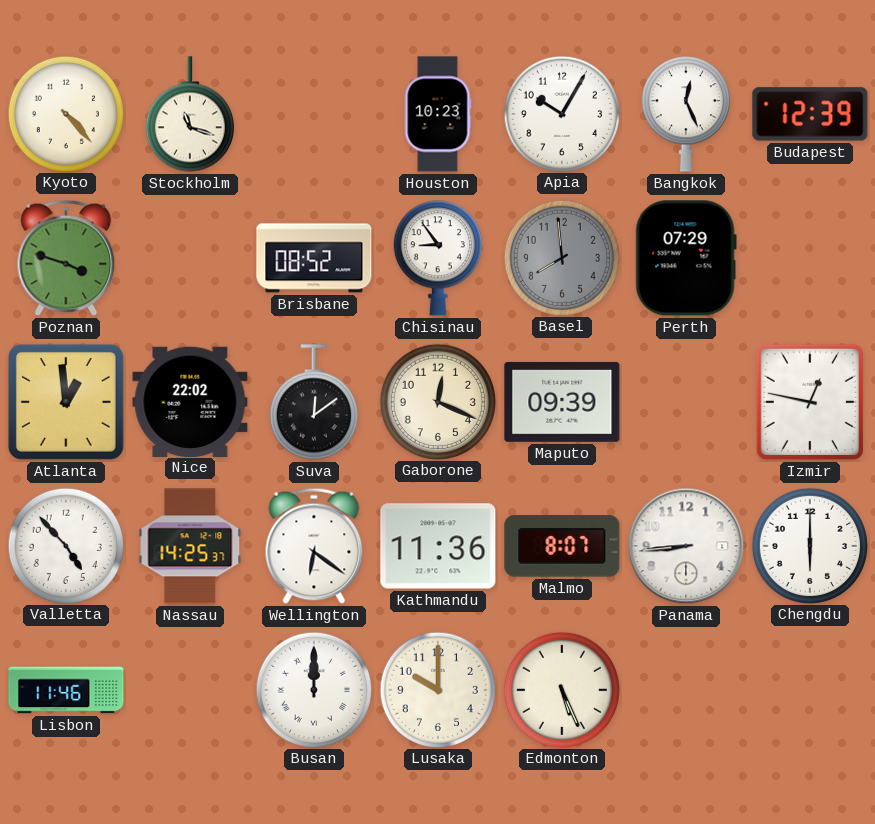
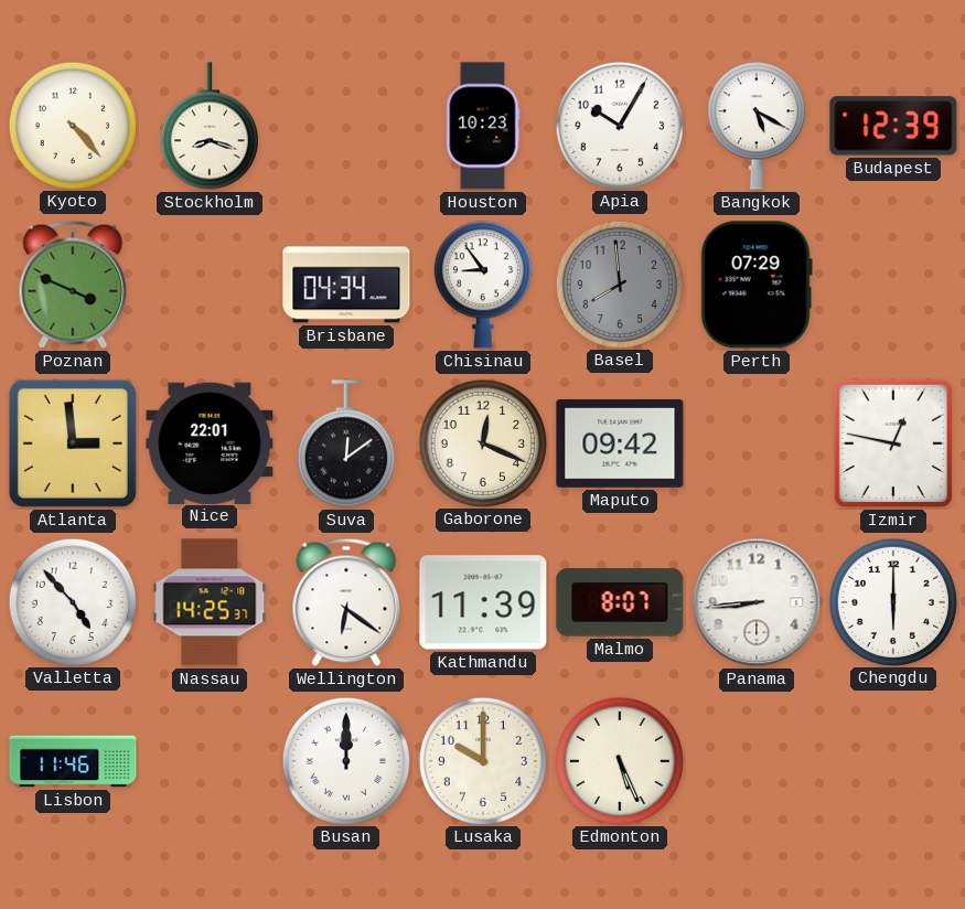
Stockholm: 11:18 -> 8:18
Bangkok: 12:26 -> 5:20
Poznan: 3:48 -> 3:49
Brisbane: 08:52 -> 04:34
Atlanta: 12:59 -> 2:59
Nice: 22:02 -> 22:01
Maputo: 09:39 -> 09:42
Kathmandu: 11:36 -> 11:39
